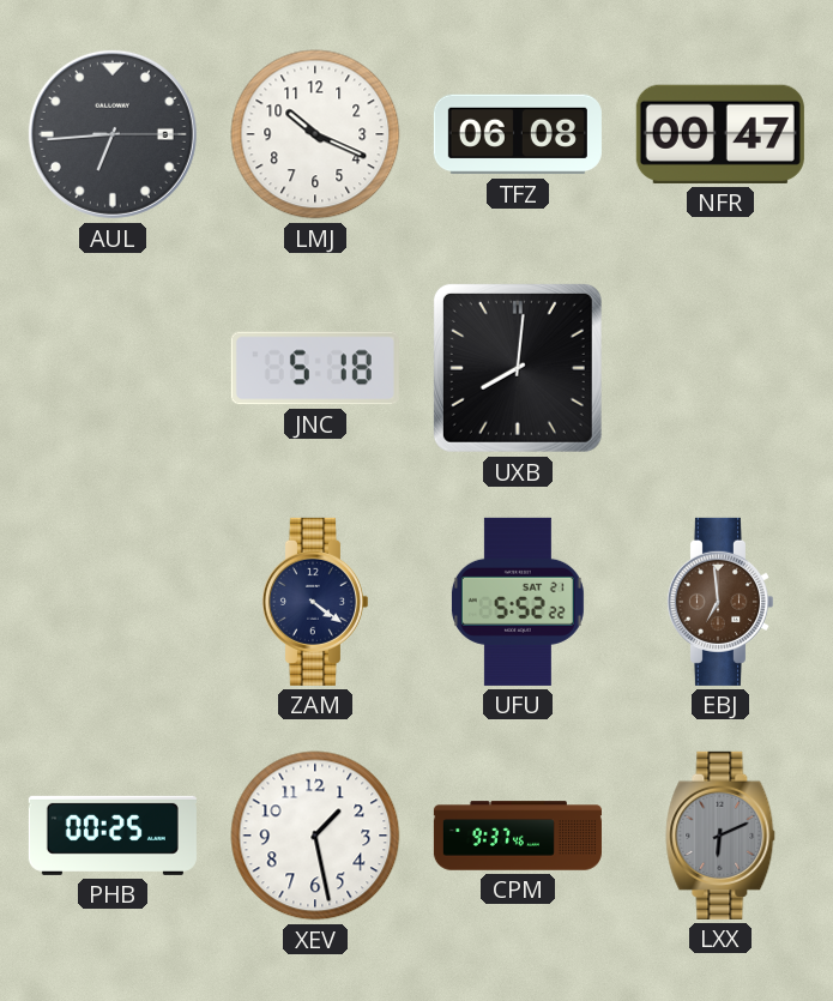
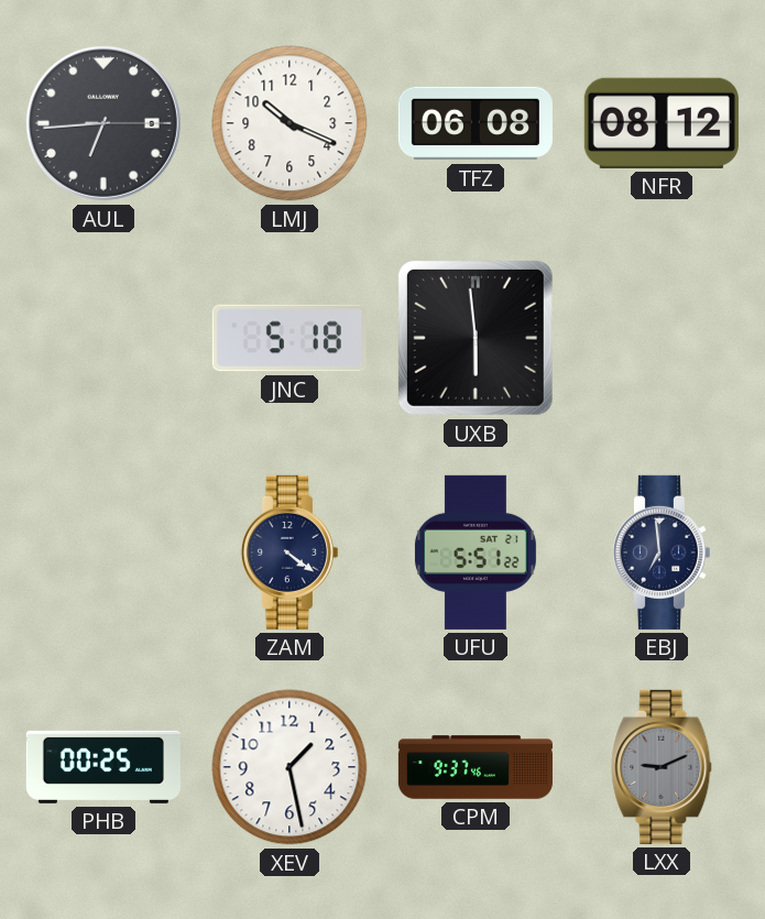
NFR: 00:47 -> 08:12
UXB: 8:01 -> 5:59
UFU: 5:52 -> 5:51
EBJ dial: brown -> navy
LXX: 6:11 -> 9:11
